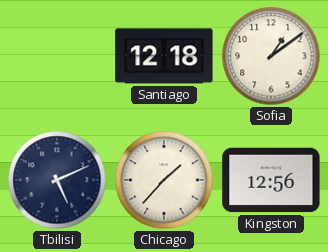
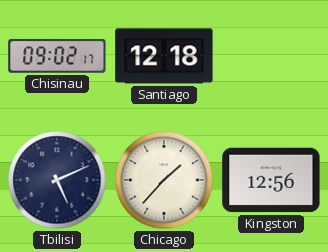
Chisinau: none -> 09:02
Sofia: 1:09 -> none
